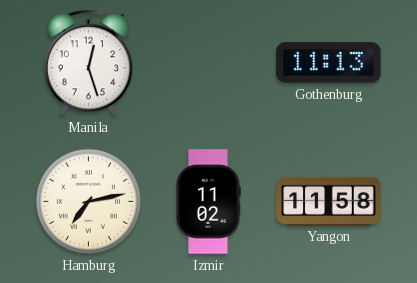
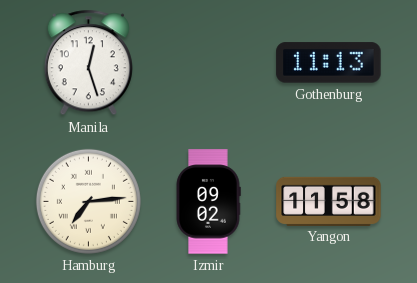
Hamburg: 7:13 -> 7:14
Izmir: 11:02 -> 09:02
